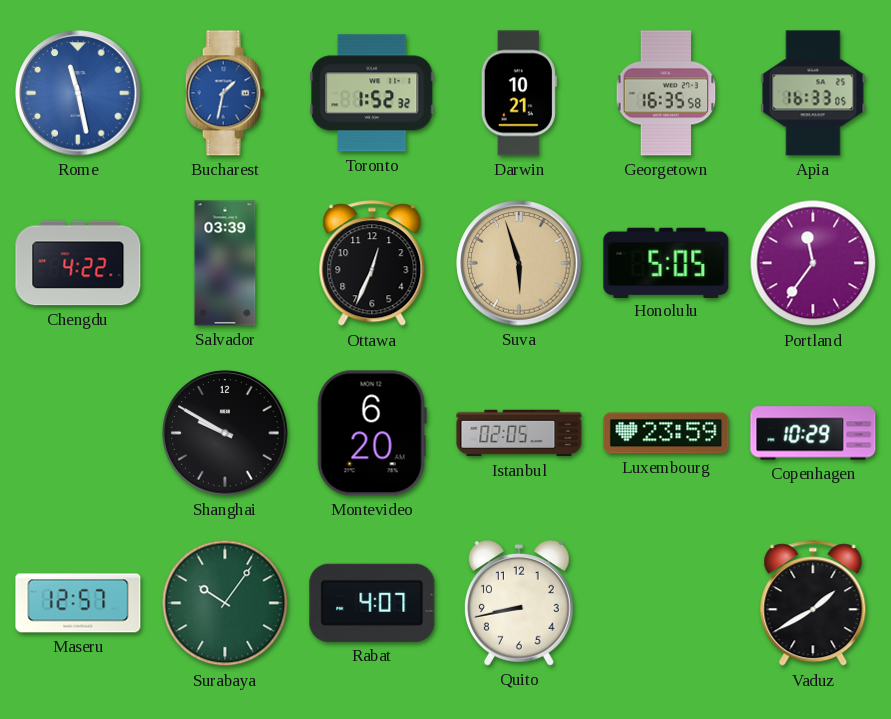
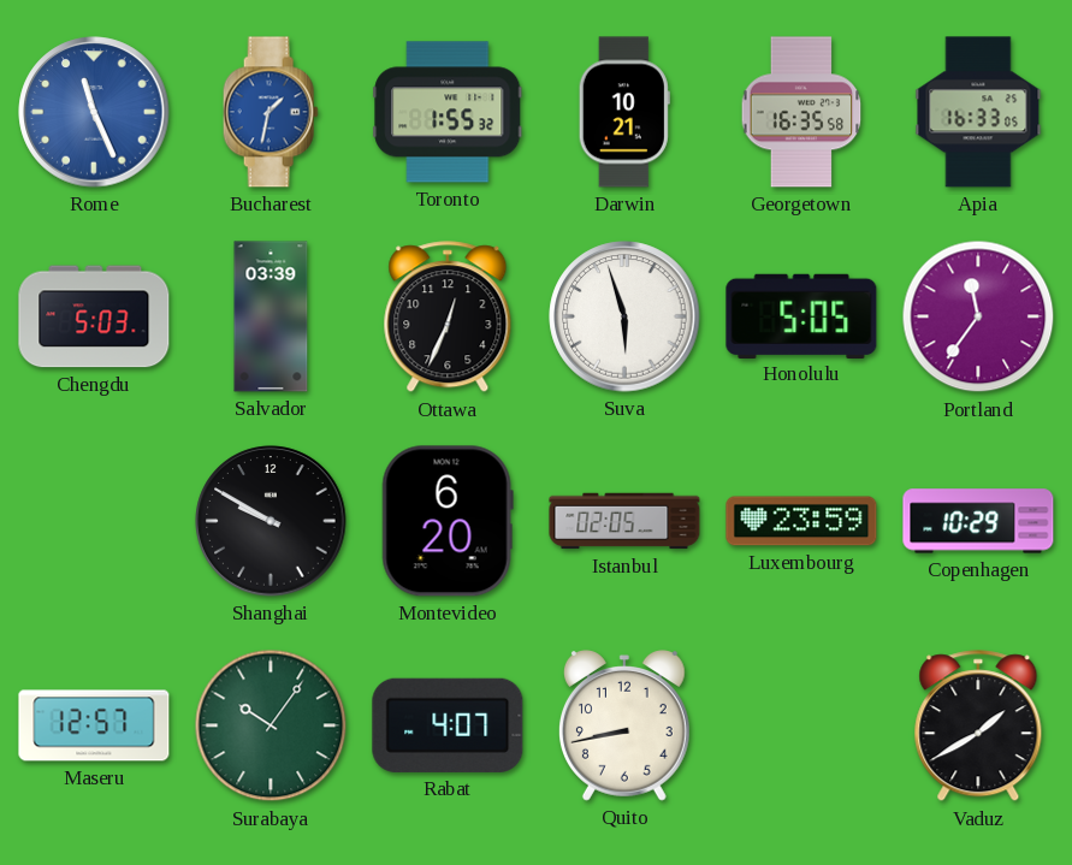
Rome: 11:28 -> 11:26
Toronto: 1:52 -> 1:55
Chengdu: 4:22 -> 5:03
Suva dial: champagne -> white
